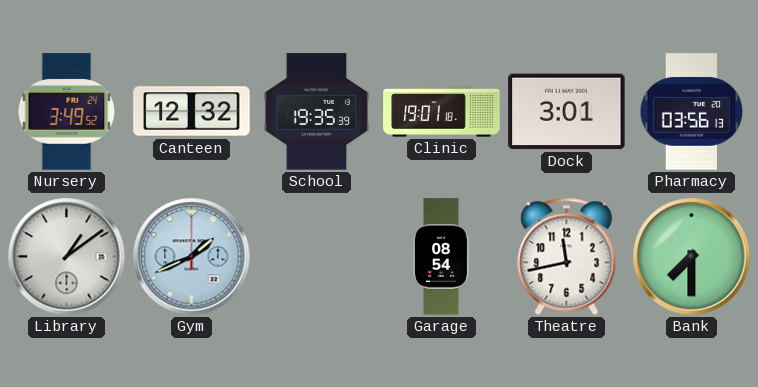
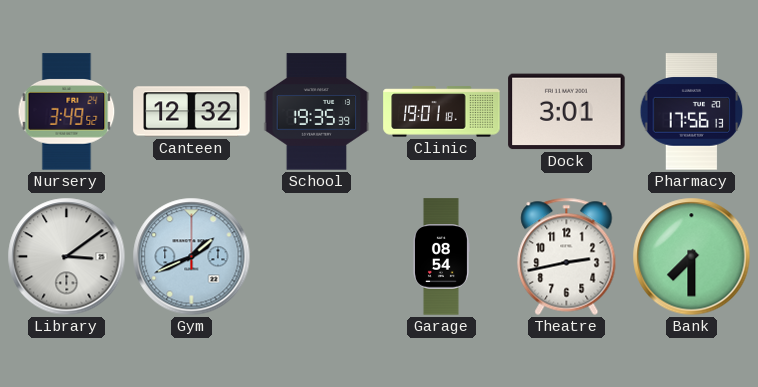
Pharmacy: 03:56 -> 17:56
Library: 1:09 -> 3:09
Theatre: 11:43 -> 2:43
